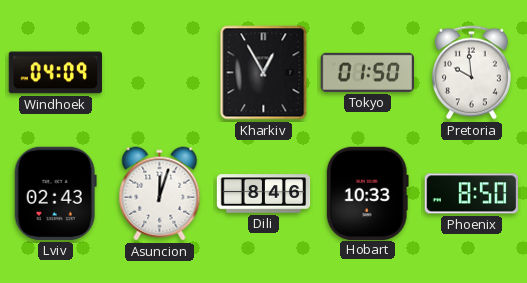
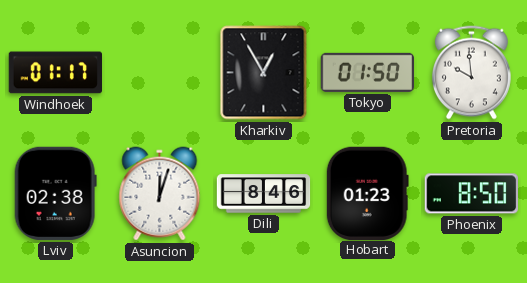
Windhoek: 04:09 -> 01:17
Lviv: 02:43 -> 02:38
Hobart: 10:33 -> 01:23
